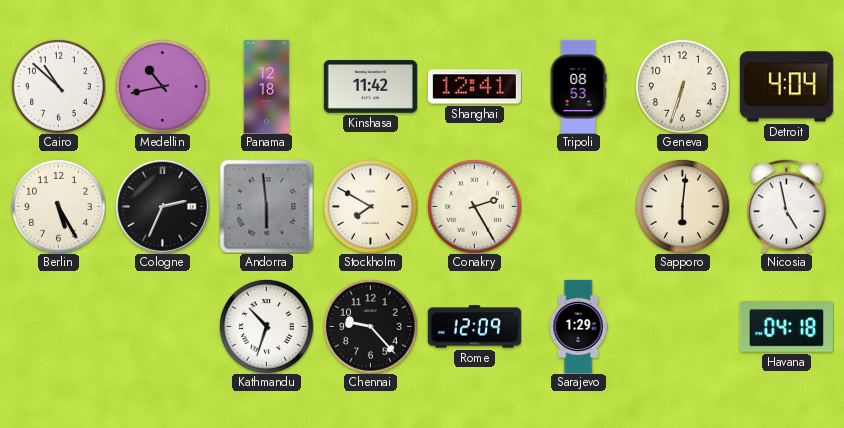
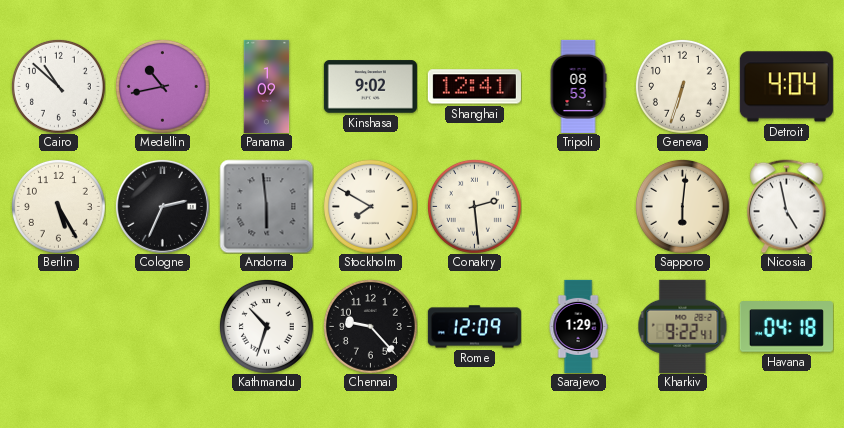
Panama: 12:18 -> 1:09
Kinshasa: 11:42 -> 9:02
Conakry: 2:25 -> 2:29
Kharkiv: none -> 9:22
